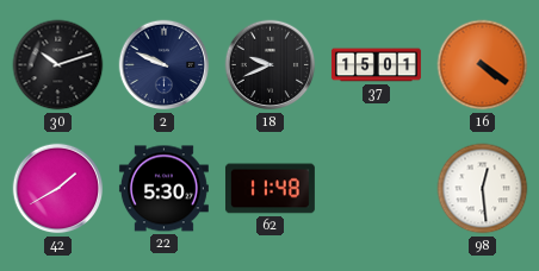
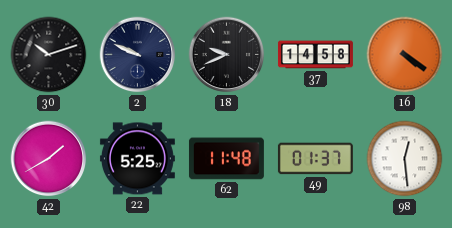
37: 15:01 -> 14:58
22: 5:30 -> 5:25
49: none -> 01:37
